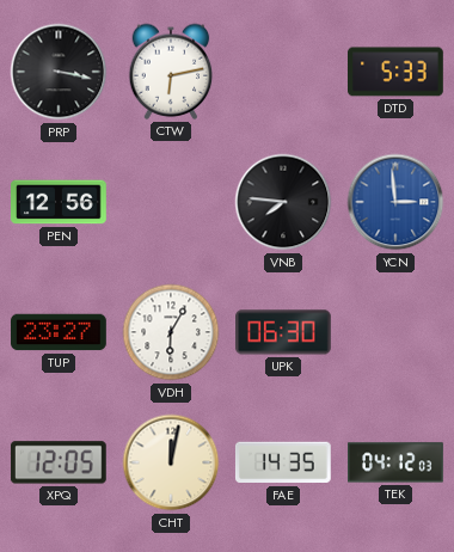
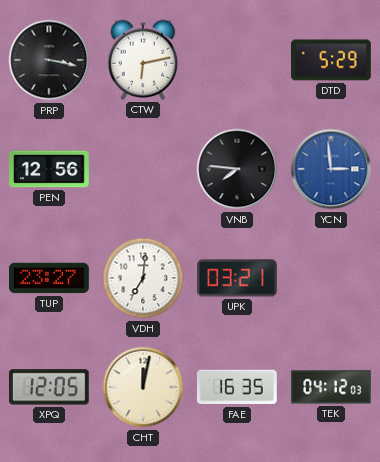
DTD: 5:33 -> 5:29
VDH: 6:05 -> 7:01
UPK: 06:30 -> 03:21
FAE: 14:35 -> 16:35
